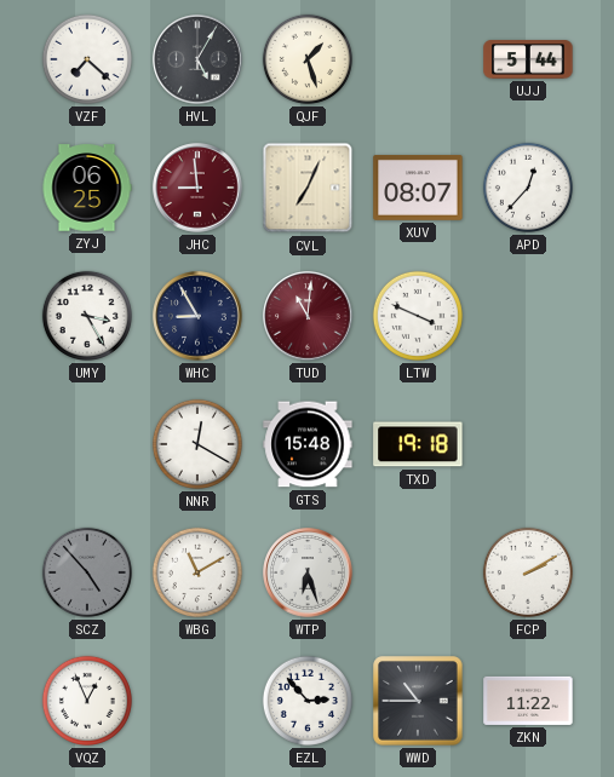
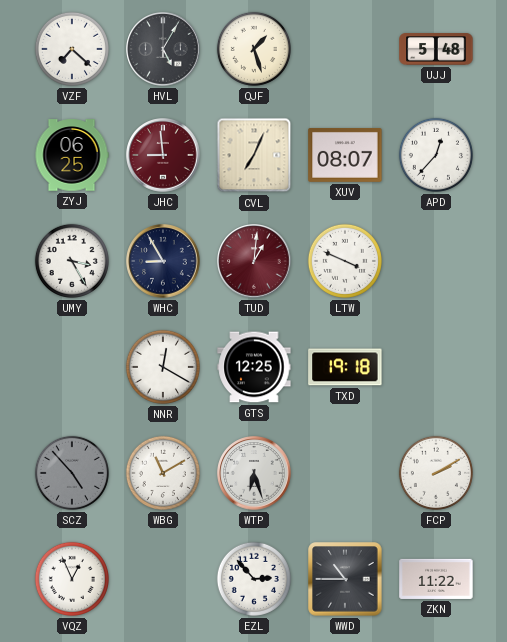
UJJ: 5:44 -> 5:48
TUD: 11:01 -> 1:01
GTS: 15:48 -> 12:25
